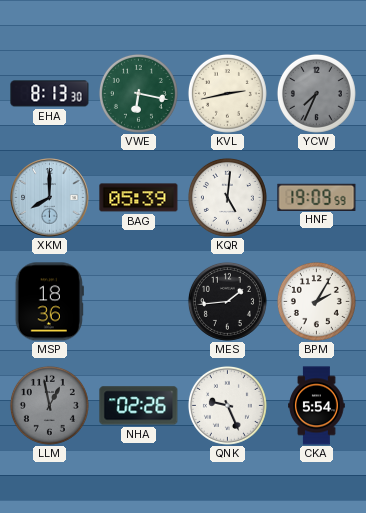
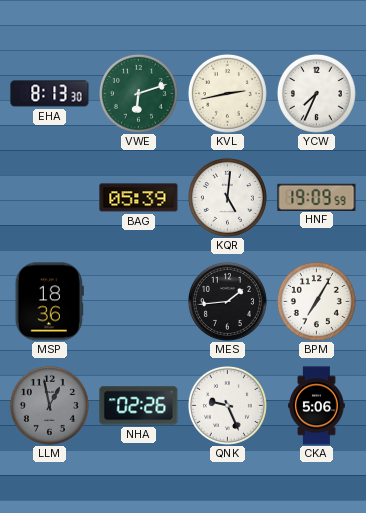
VWE: 6:17 -> 6:12
YCW dial: grey -> white
XKM: 8:00 -> none
BPM: 2:05 -> 7:05
CKA: 5:54 -> 5:06
